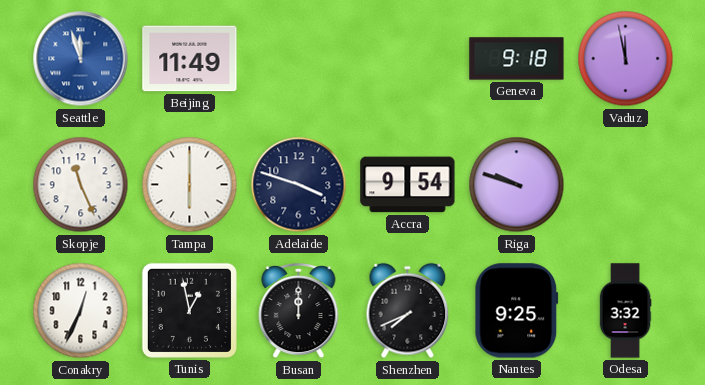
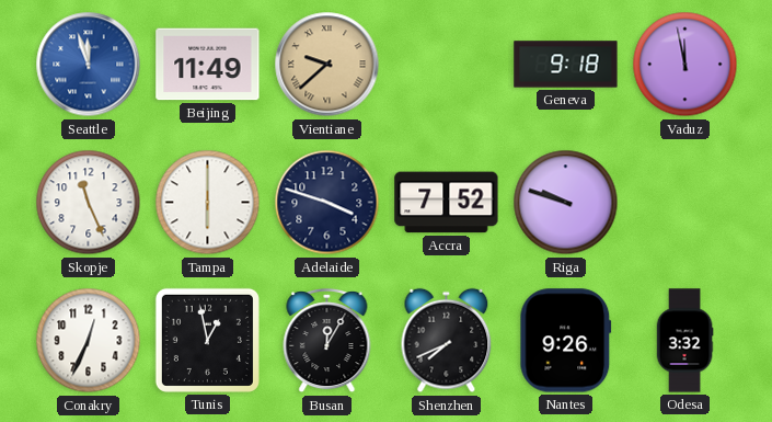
Vientiane: none -> 9:38
Accra: 9:54 -> 7:52
Busan: 12:00 -> 12:05
Nantes: 9:25 -> 9:26
